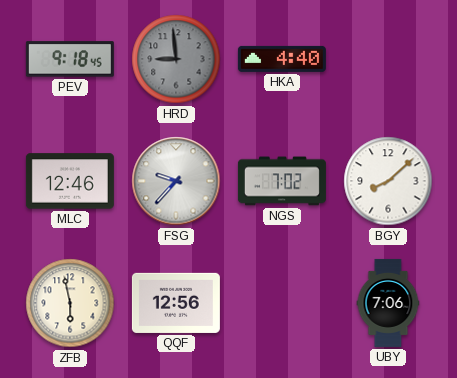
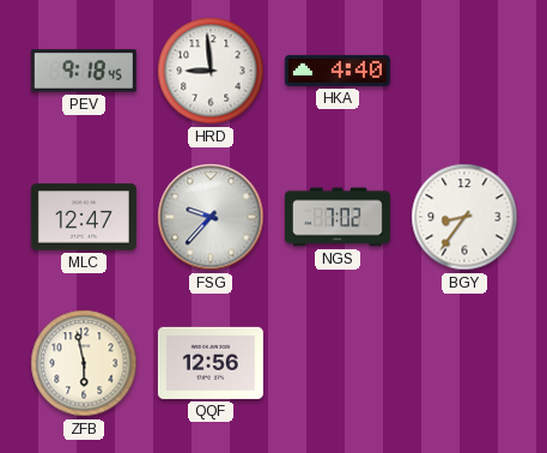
HRD dial: grey -> white
MLC: 12:46 -> 12:47
BGY: 8:08 -> 8:36
UBY: 7:06 -> none
